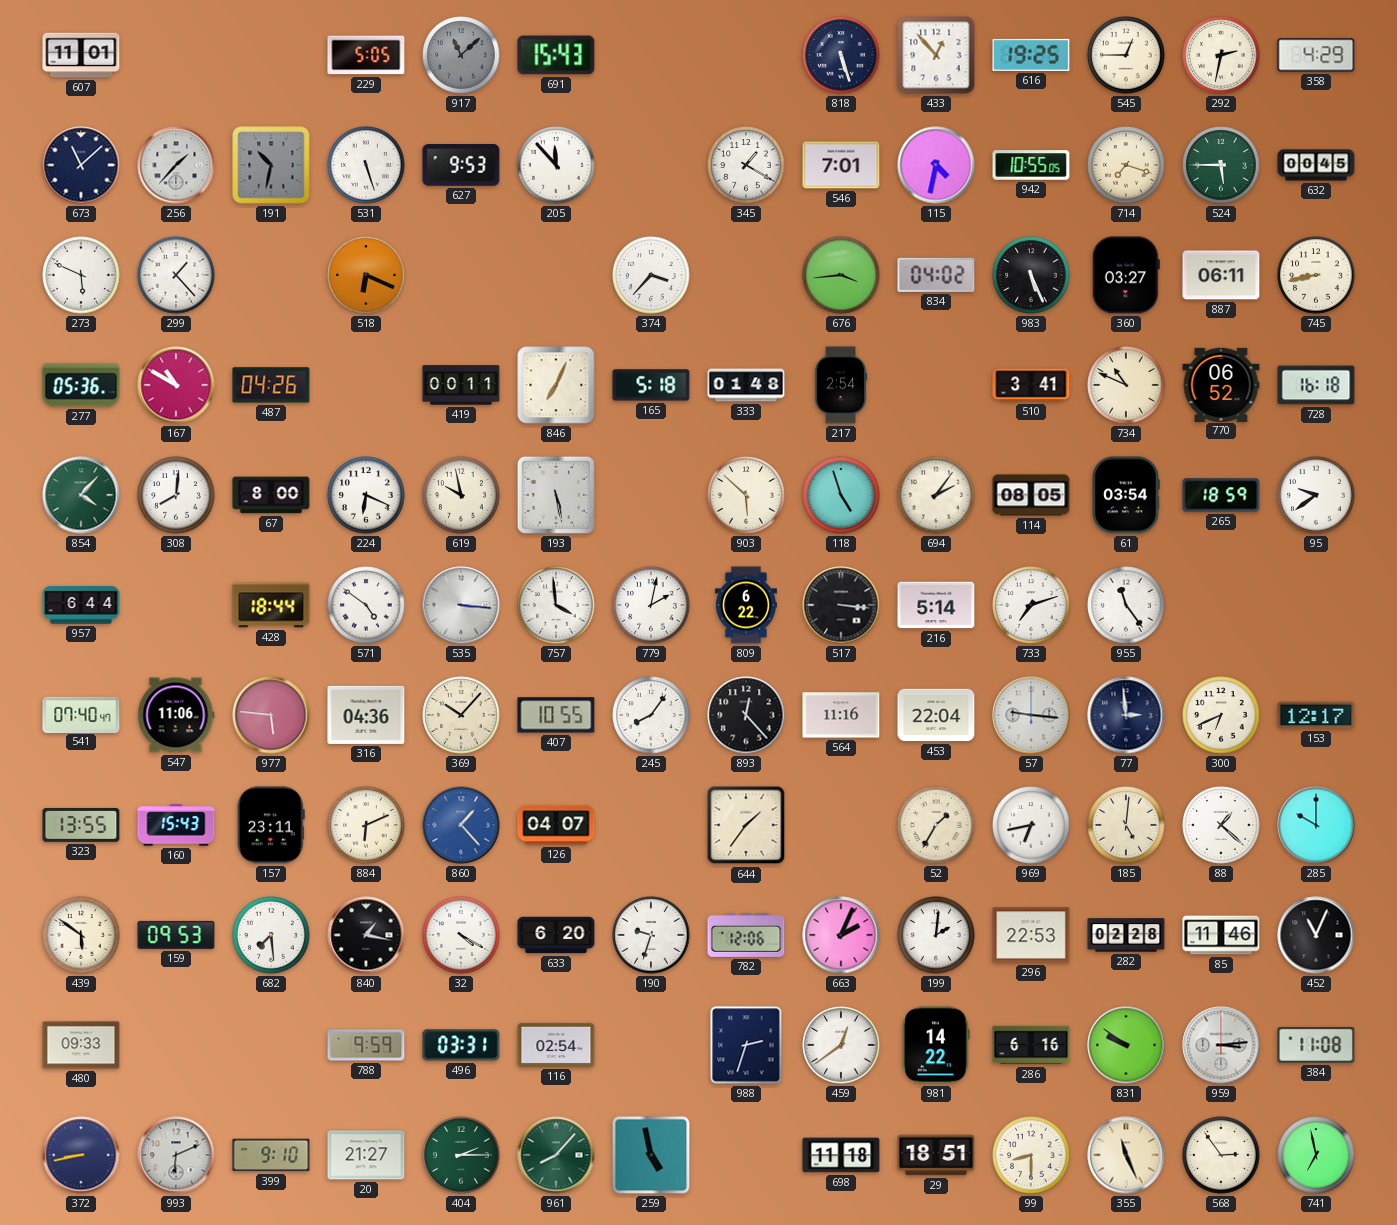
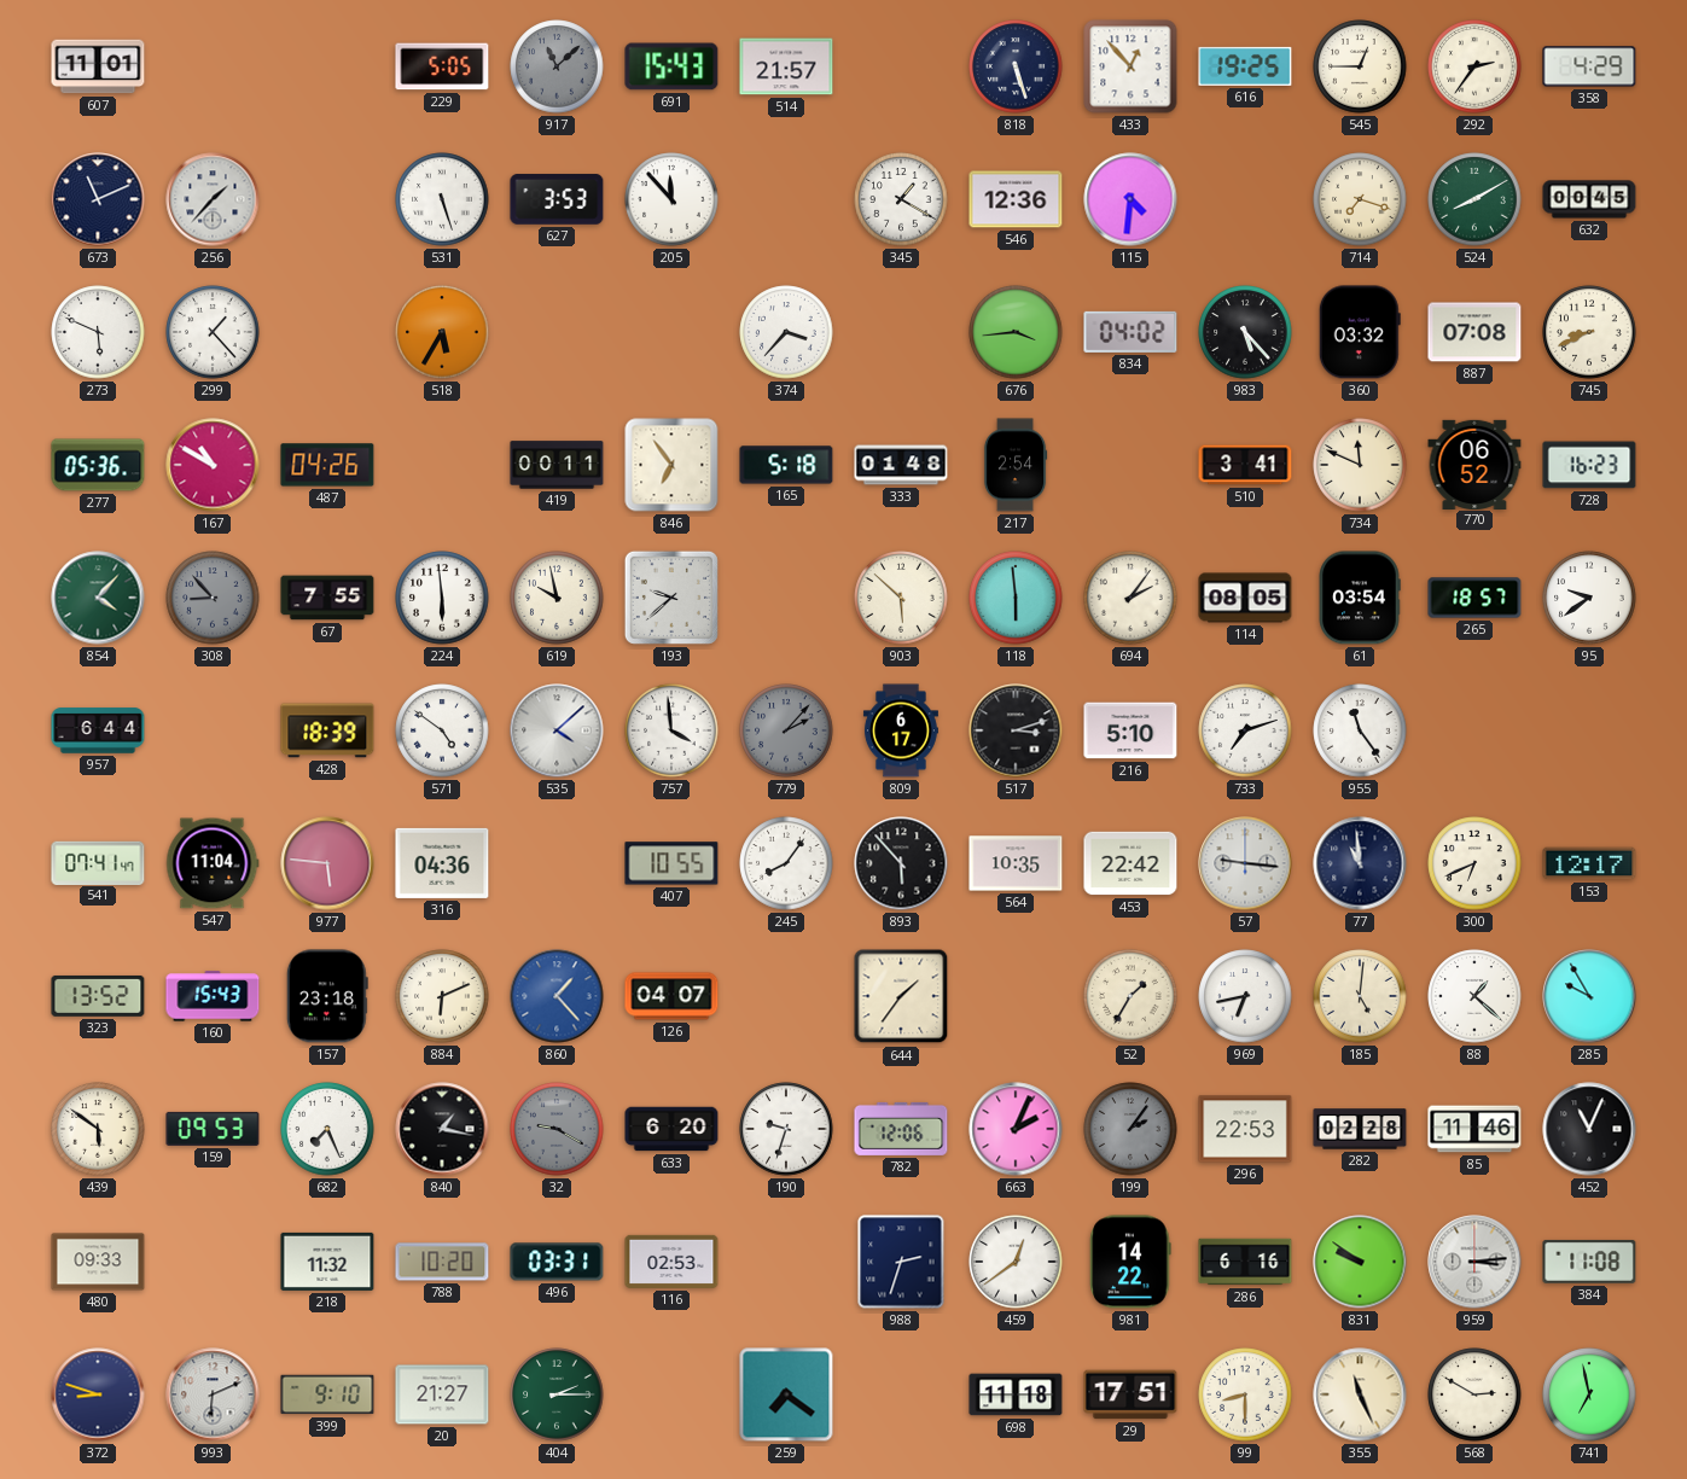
514: none -> 21:57
292: 2:32 -> 2:36
673: 11:08 -> 11:11
191: 10:32 -> none
627: 9:53 -> 3:53
546: 7:01 -> 12:36
115: 4:32 -> 4:31
942: 10:55 -> none
524: 5:45 -> 8:10
518: 6:19 -> 5:35
983: 5:26 -> 5:23
360: 03:27 -> 03:32
887: 06:11 -> 07:08
745: 8:43 -> 8:41
846: 7:04 -> 6:54
734: 10:49 -> 11:49
728: 16:18 -> 16:23
308: 8:01 -> 8:53
308 dial: white -> grey
67: 8:00 -> 7:55
224: 6:19 -> 5:59
193: 5:28 -> 9:38
118: 4:57 -> 5:59
265: 18:59 -> 18:57
428: 18:44 -> 18:39
535: 3:16 -> 4:08
779: 2:02 -> 2:07
779 dial: white -> grey
809: 6:22 -> 6:17
517: 3:16 -> 3:12
216: 5:14 -> 5:10
541: 07:40 -> 07:41
547: 11:06 -> 11:04
369: 10:07 -> none
893: 12:23 -> 5:53
564: 11:16 -> 10:35
453: 22:04 -> 22:42
77: 2:59 -> 10:59
323: 13:55 -> 13:52
157: 23:11 -> 23:18
285: 10:00 -> 9:55
682: 7:29 -> 7:26
32: 4:20 -> 9:20
32 dial: white -> grey
199: 2:01 -> 2:06
199 dial: white -> grey
218: none -> 11:32
788: 9:59 -> 10:20
116: 02:54 -> 02:53
372: 8:43 -> 8:48
961: 8:07 -> none
259: 4:58 -> 7:21
29: 18:51 -> 17:51
568: 2:54 -> 2:50
